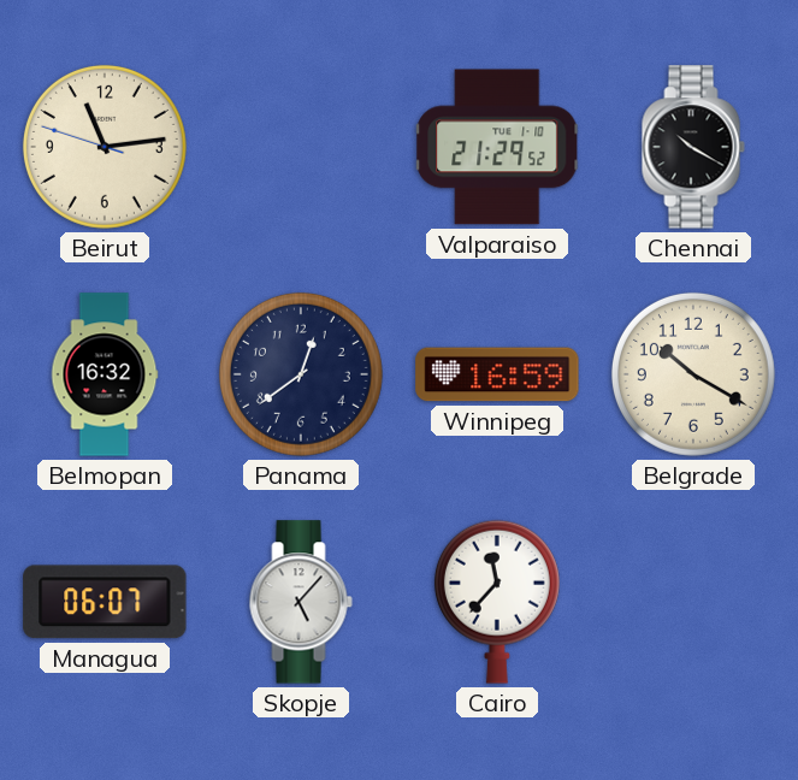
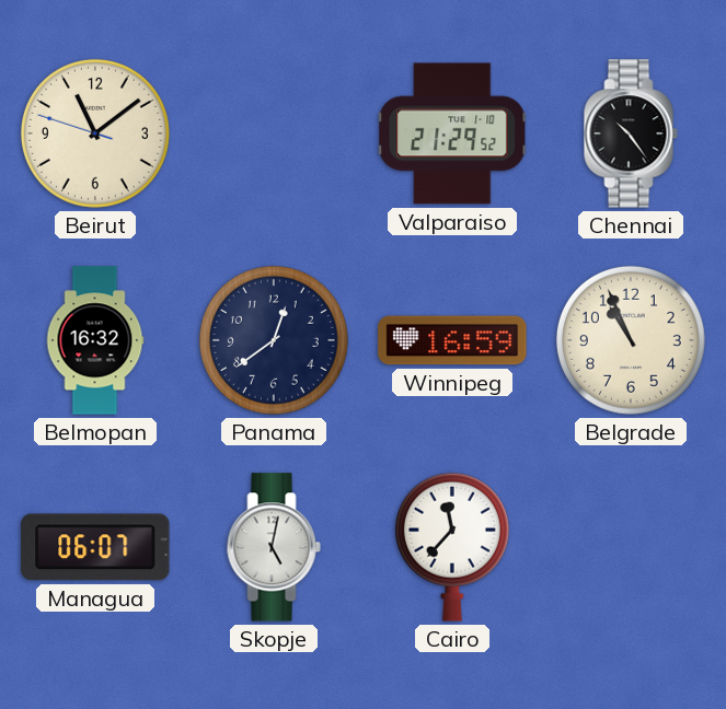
Beirut: 11:13 -> 11:08
Chennai: 10:20 -> 10:24
Belgrade: 10:20 -> 10:56
Skopje: 5:07 -> 5:02
